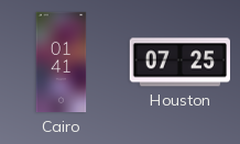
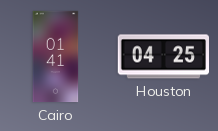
Houston: 07:25 -> 04:25
